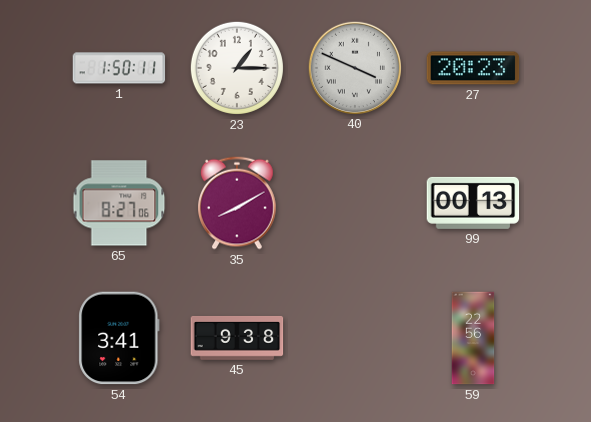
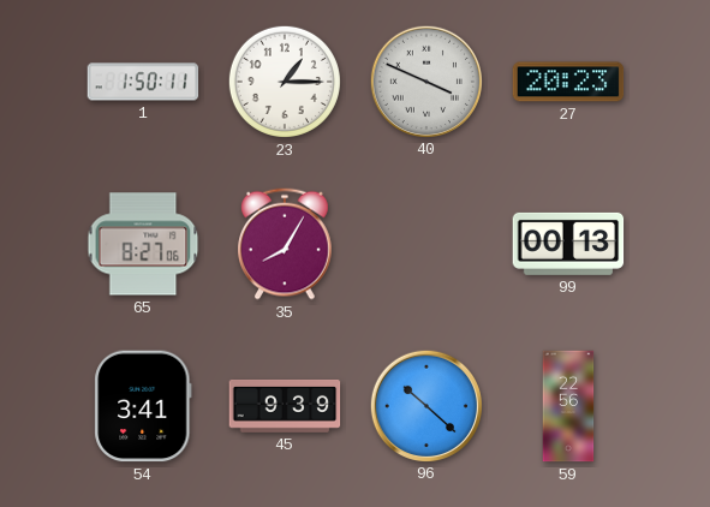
35: 8:10 -> 8:05
45: 9:38 -> 9:39
96: none -> 10:22
